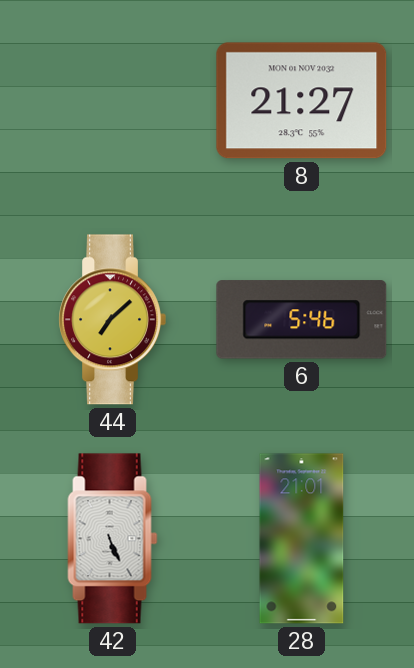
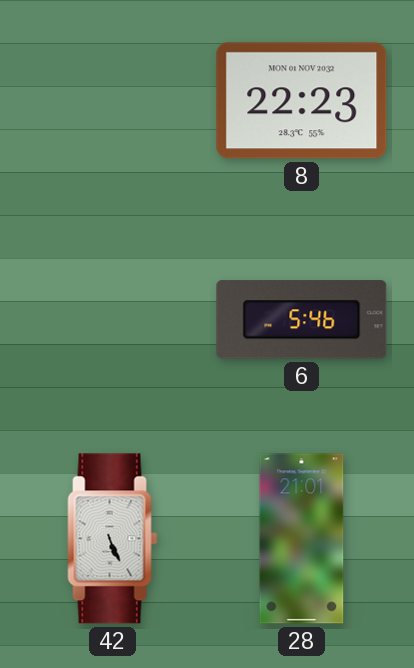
8: 21:27 -> 22:23
44: 7:08 -> none
